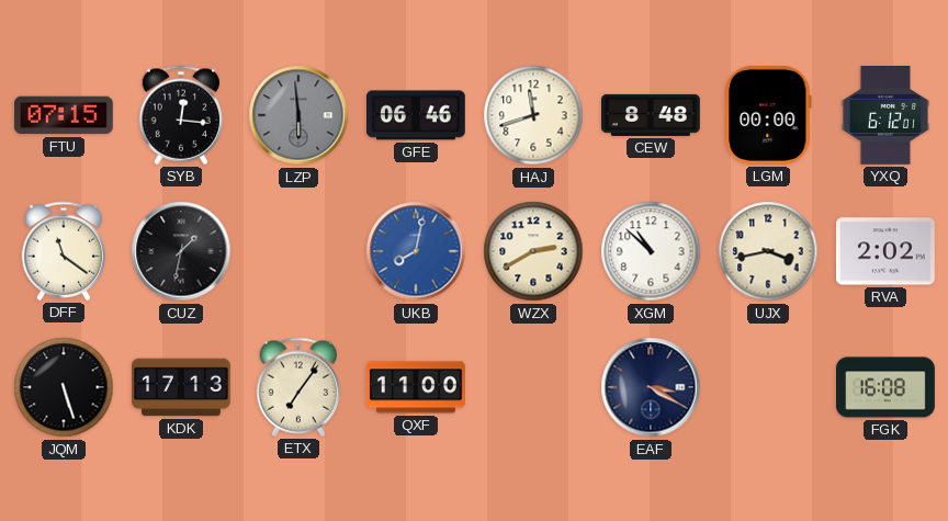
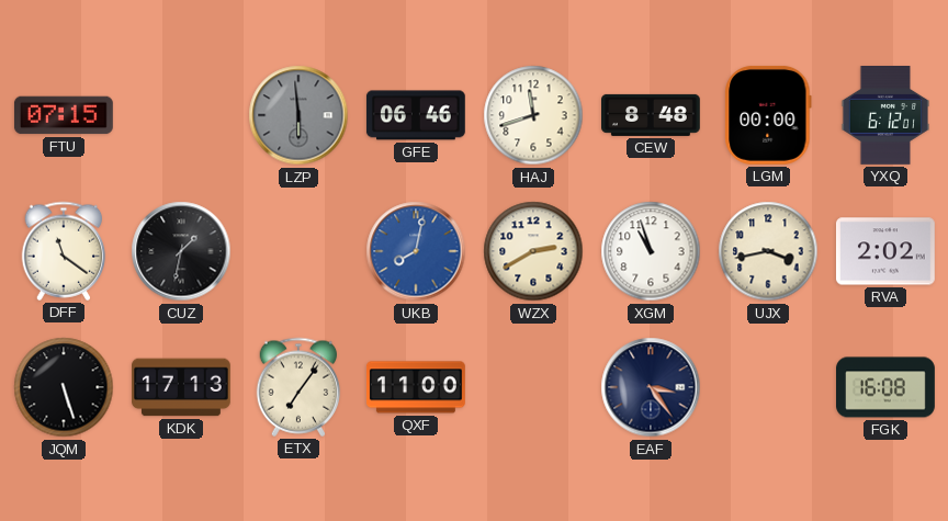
SYB: 12:16 -> none
XGM: 10:52 -> 10:57
EAF: 3:20 -> 3:24
